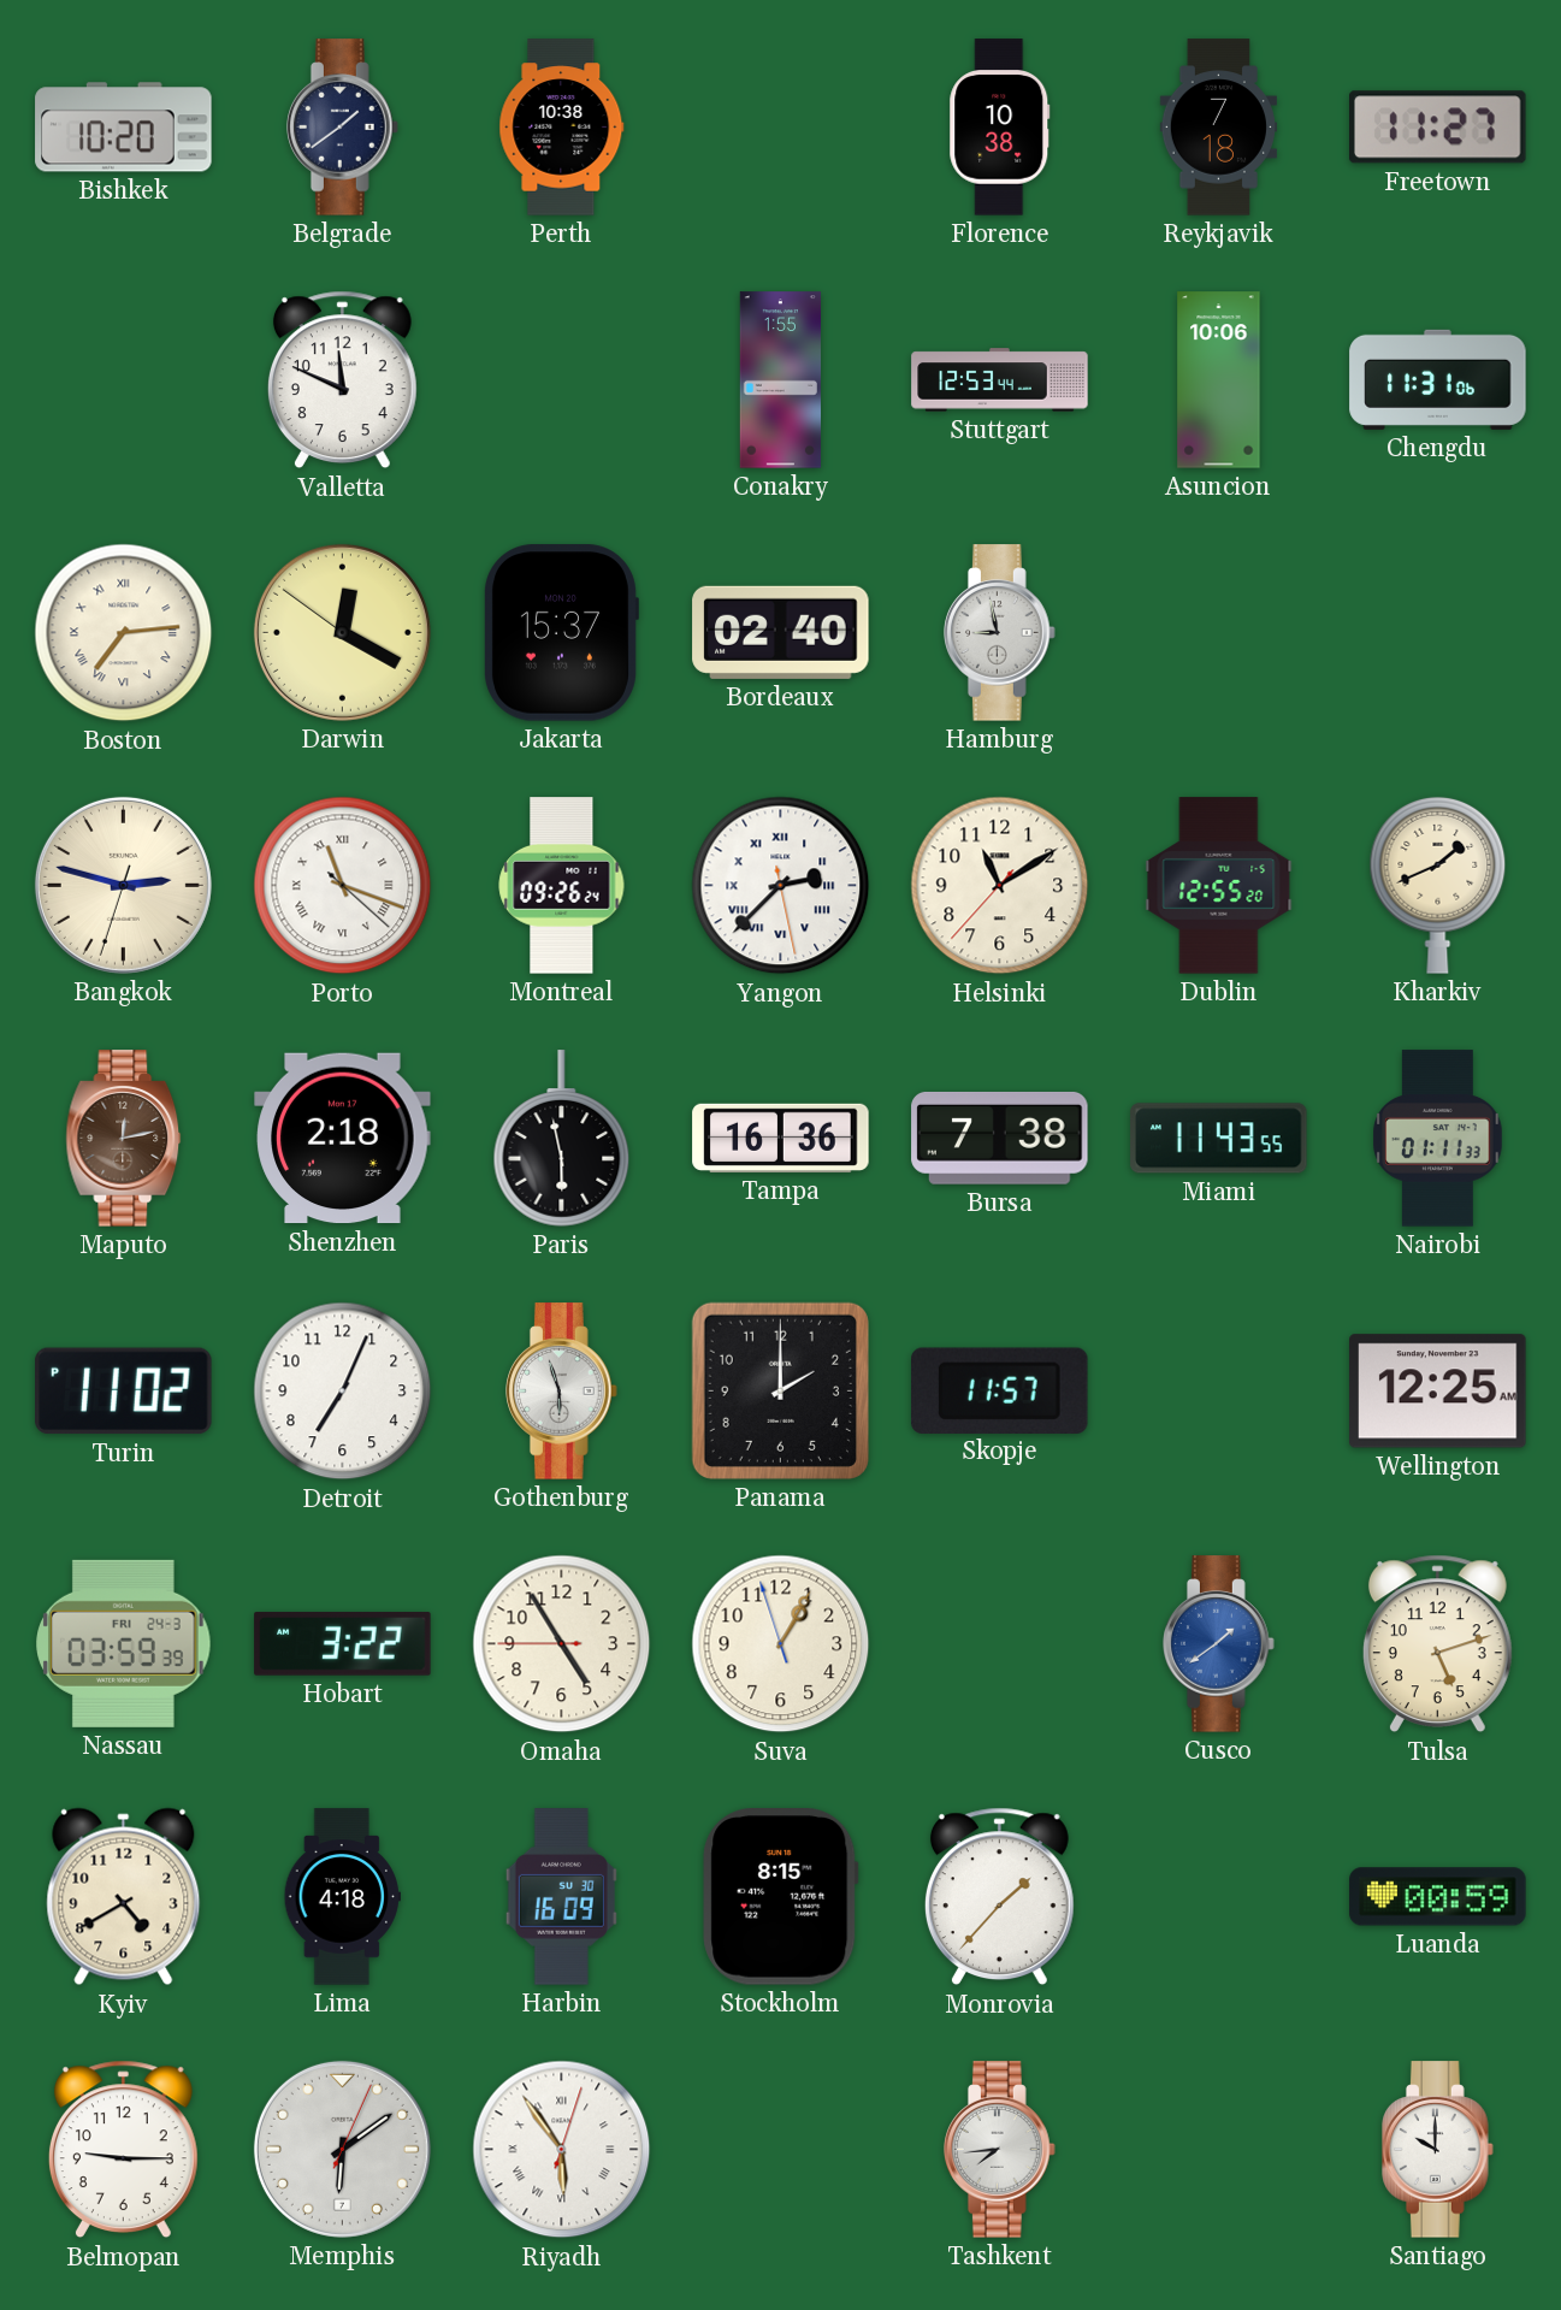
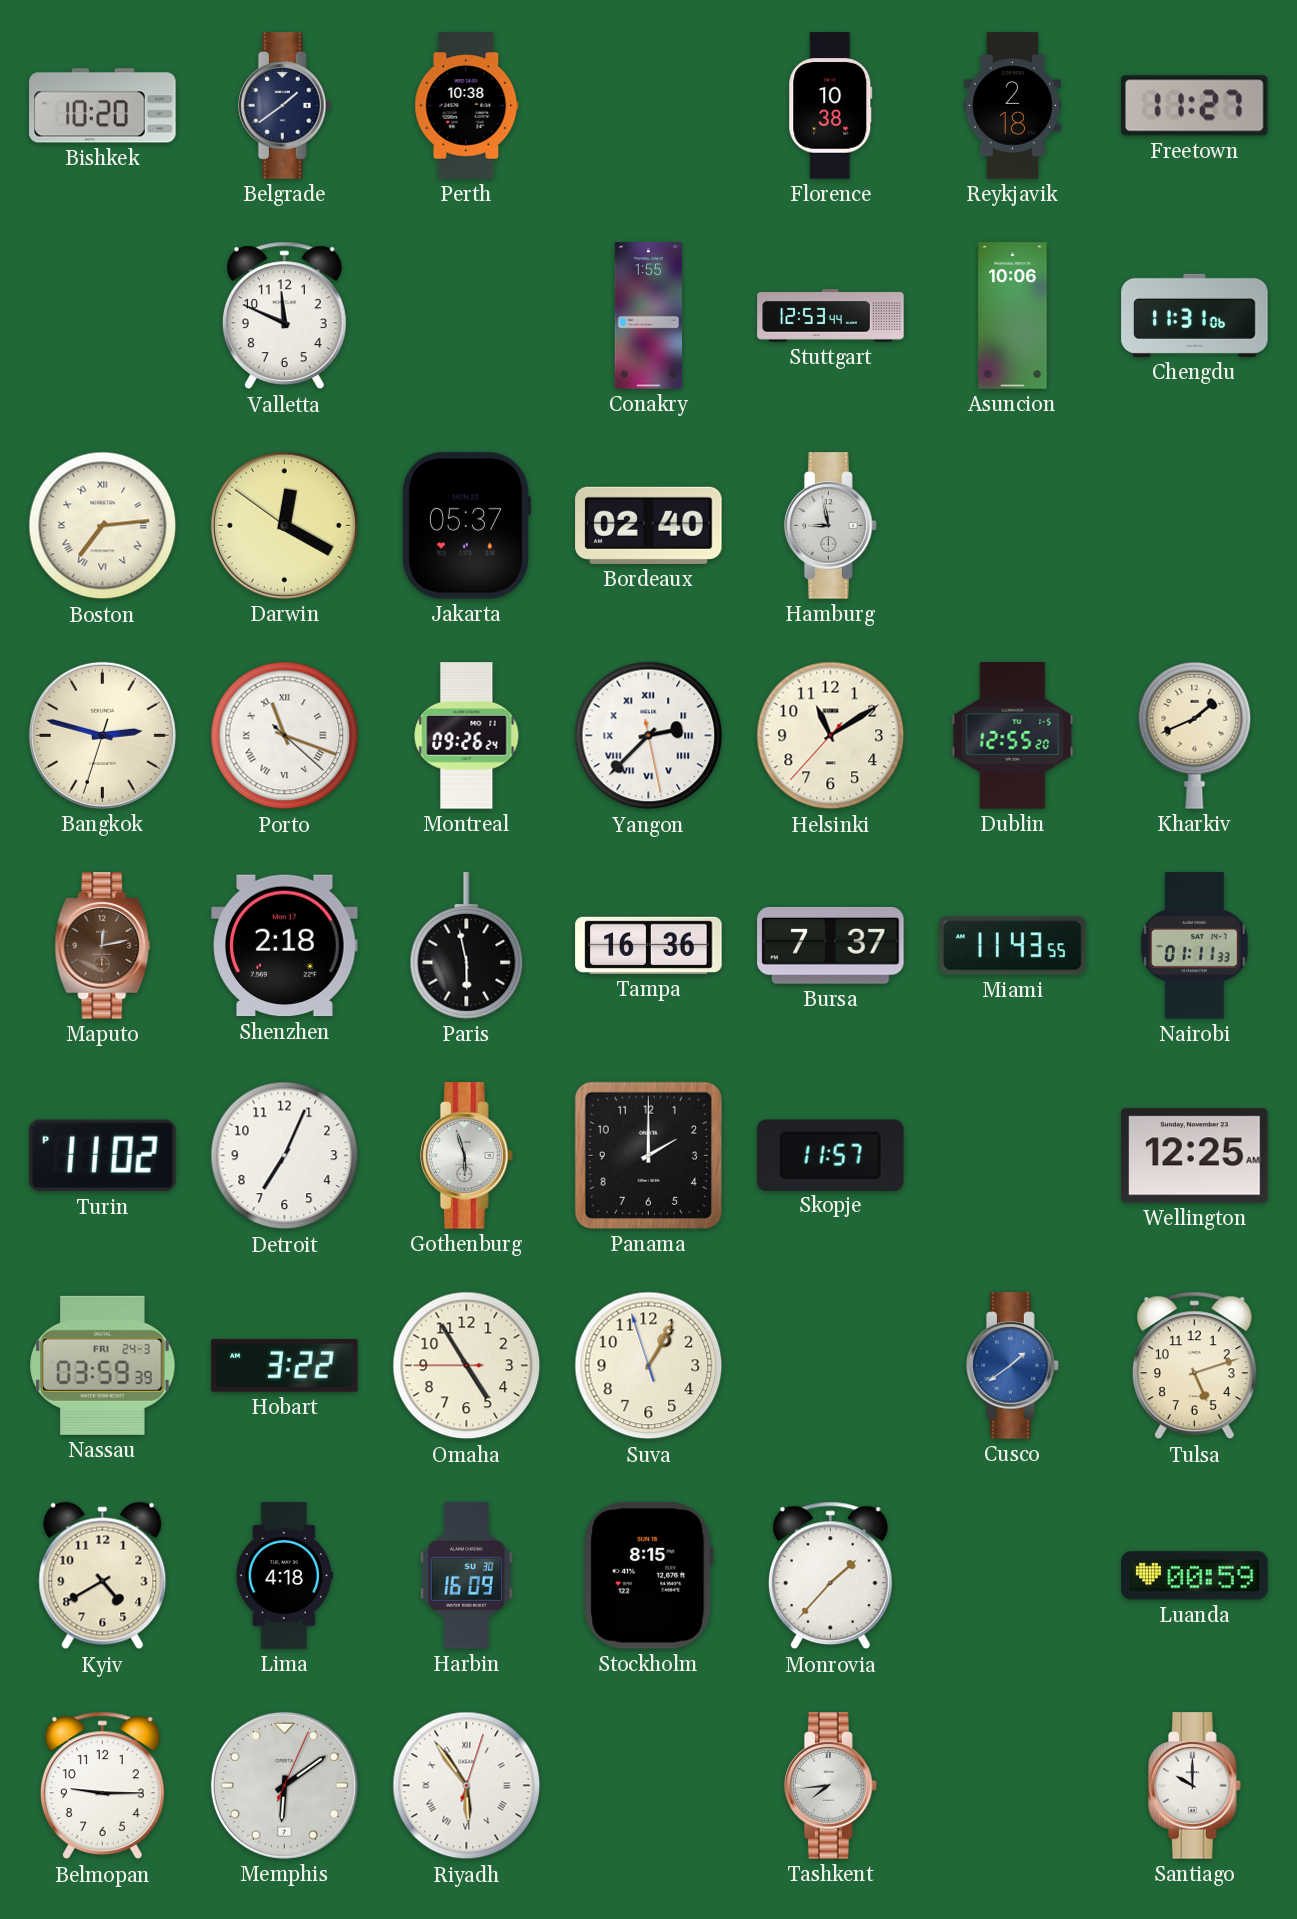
Reykjavik: 7:18 -> 2:18
Jakarta: 15:37 -> 05:37
Bursa: 7:38 -> 7:37
